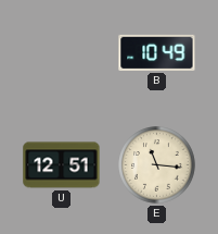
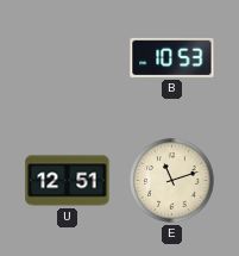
B: 10:49 -> 10:53
E: 11:16 -> 11:12
